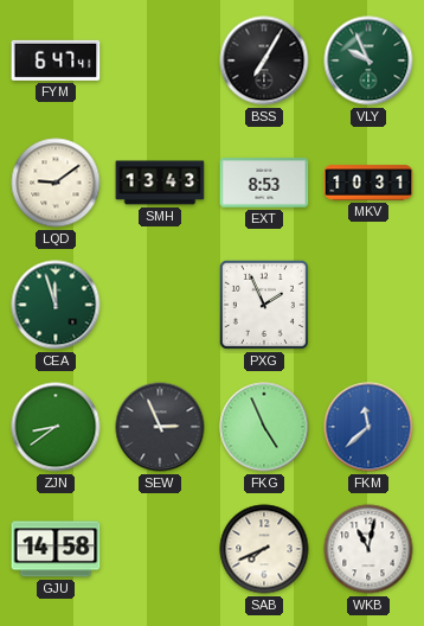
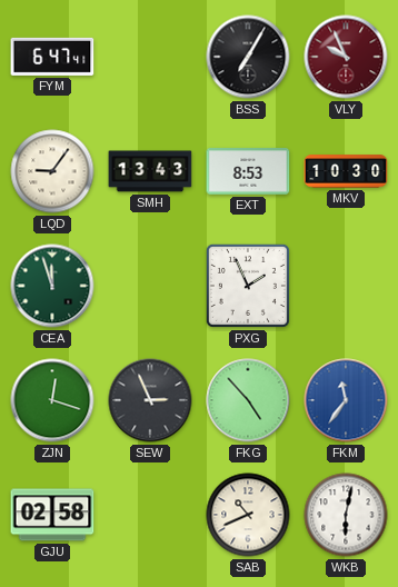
VLY dial: green -> burgundy
LQD: 9:09 -> 9:06
MKV: 10:31 -> 10:30
ZJN: 8:39 -> 12:18
FKG: 4:56 -> 4:53
FKM: 11:38 -> 11:36
GJU: 14:58 -> 02:58
SAB: 7:41 -> 10:41
WKB: 11:02 -> 6:02
